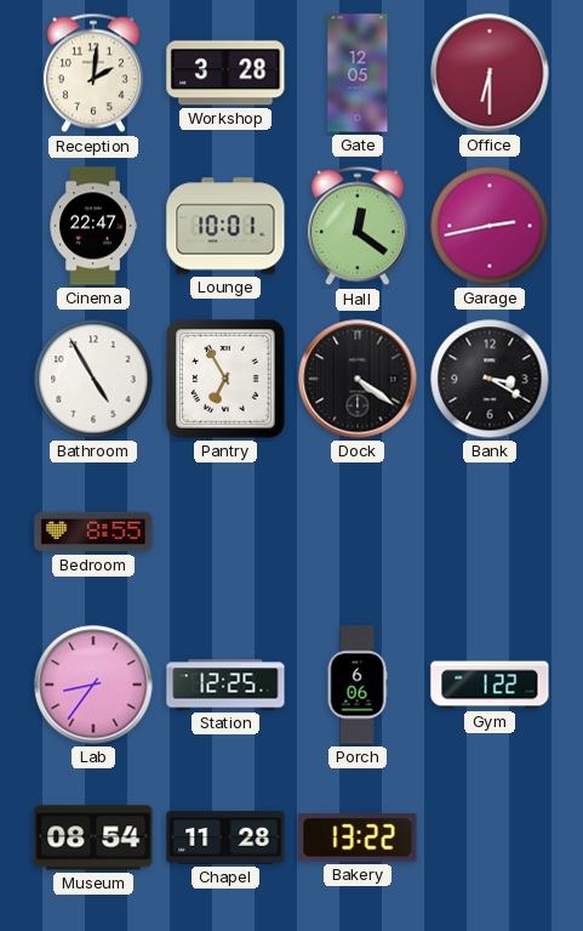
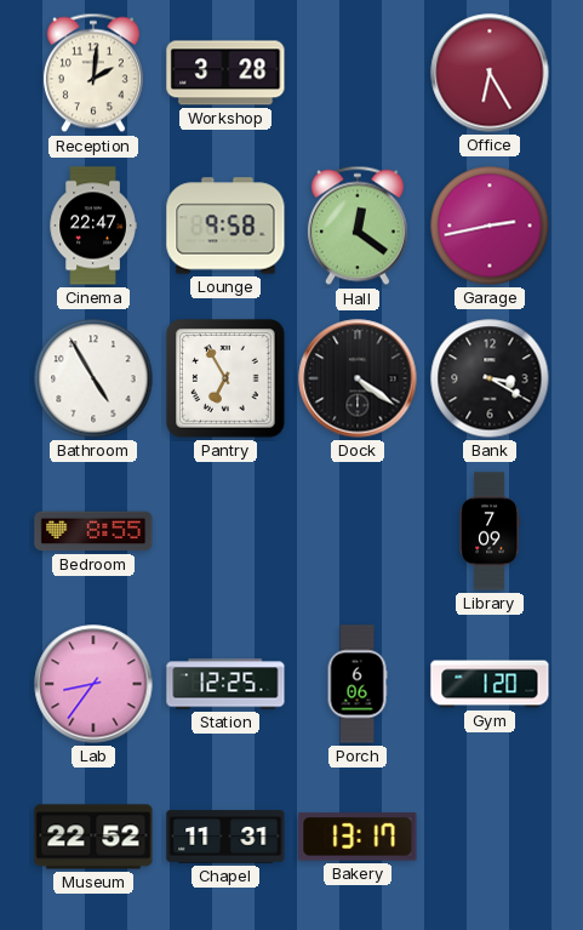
Gate: 12:05 -> none
Office: 6:30 -> 6:25
Lounge: 10:01 -> 9:58
Library: none -> 7:09
Gym: 1:22 -> 1:20
Museum: 08:54 -> 22:52
Chapel: 11:28 -> 11:31
Bakery: 13:22 -> 13:17
